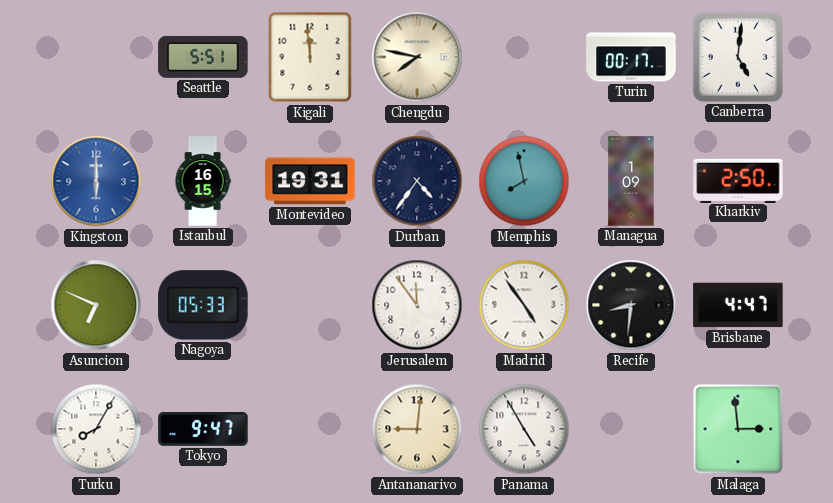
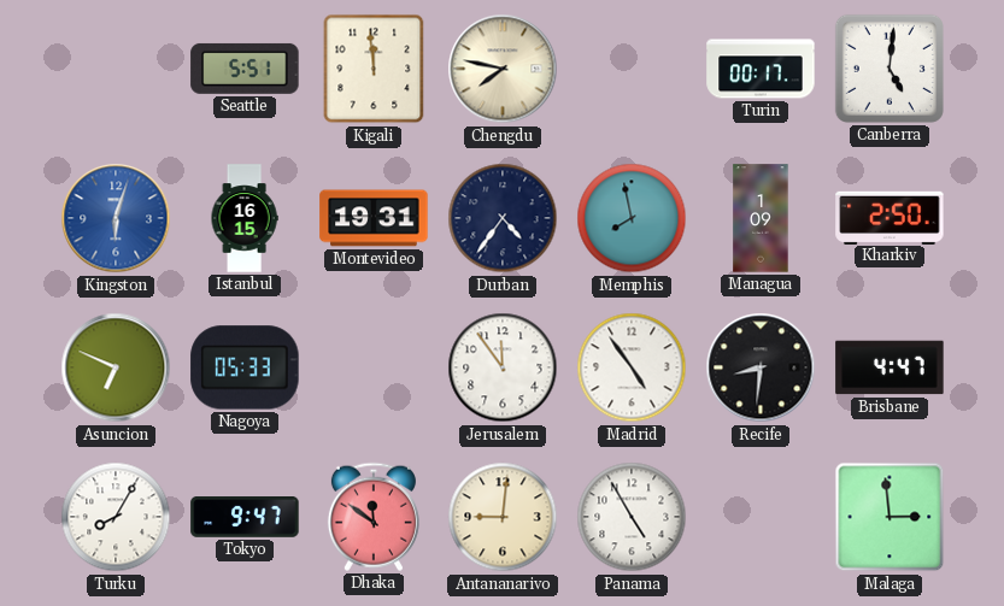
Kingston: 6:00 -> 6:03
Dhaka: none -> 11:51
